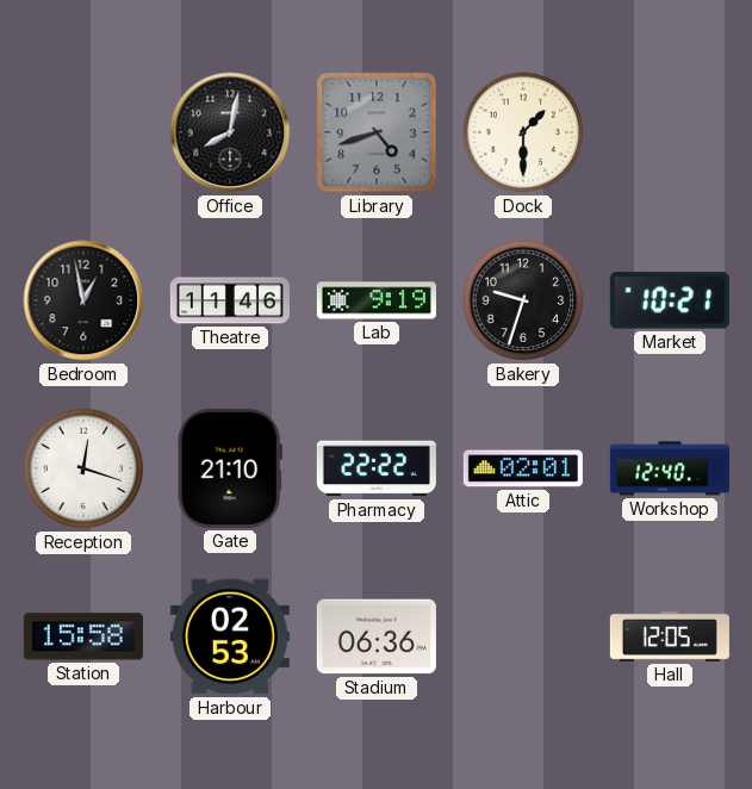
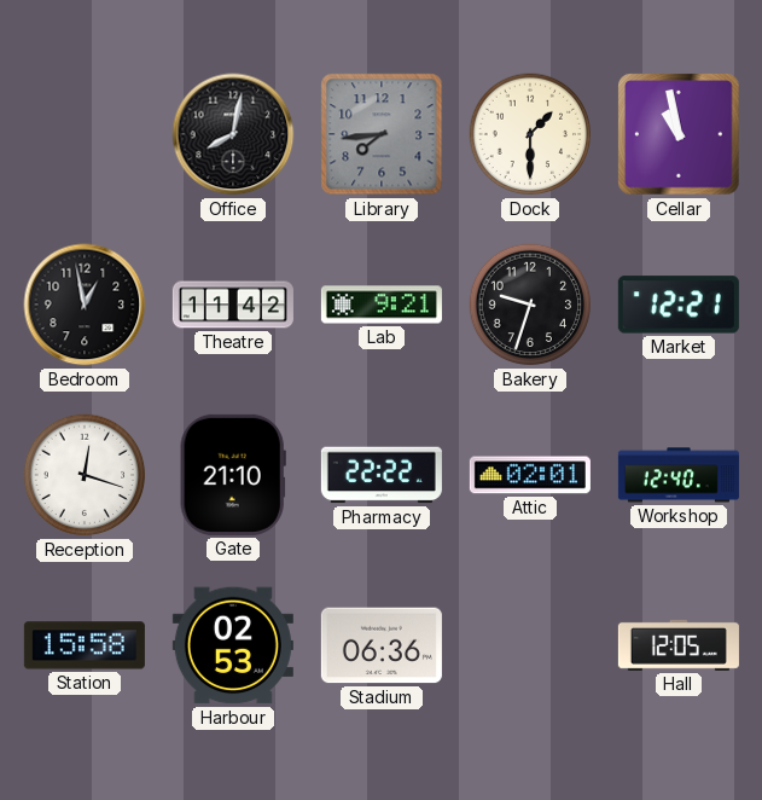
Library: 4:42 -> 7:44
Cellar: none -> 10:58
Theatre: 11:46 -> 11:42
Lab: 9:19 -> 9:21
Market: 10:21 -> 12:21
